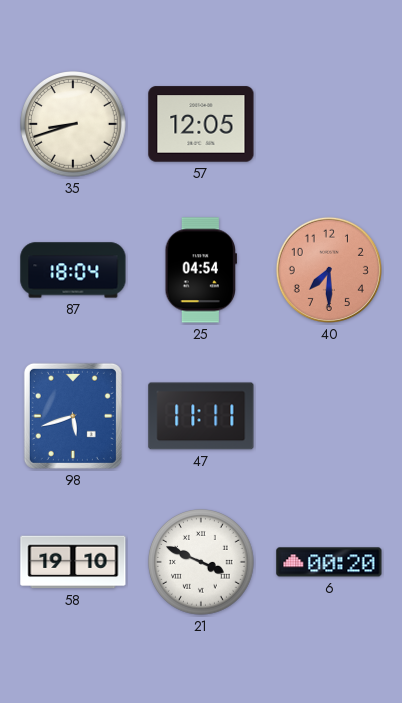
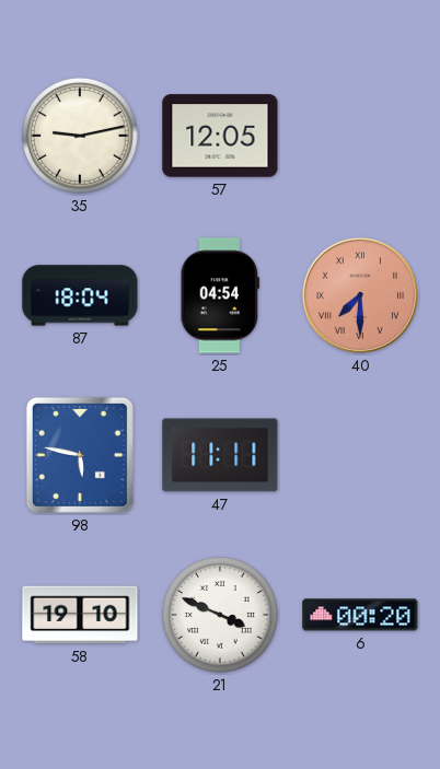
35: 8:42 -> 9:13
40 numerals: Arabic -> Roman
98: 5:42 -> 5:47
